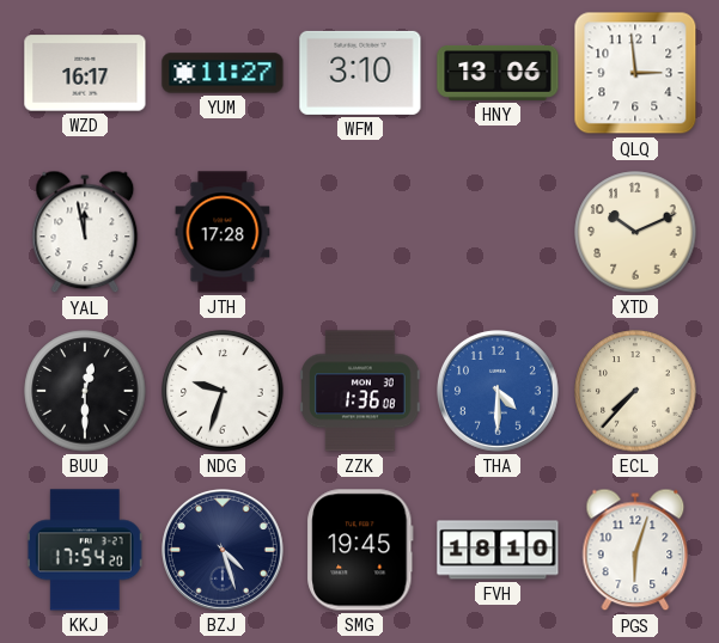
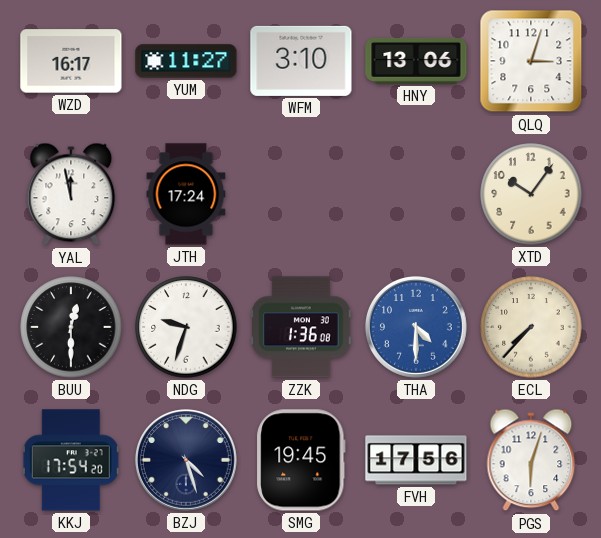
QLQ: 2:59 -> 3:03
JTH: 17:28 -> 17:24
XTD: 10:11 -> 10:06
FVH: 18:10 -> 17:56
